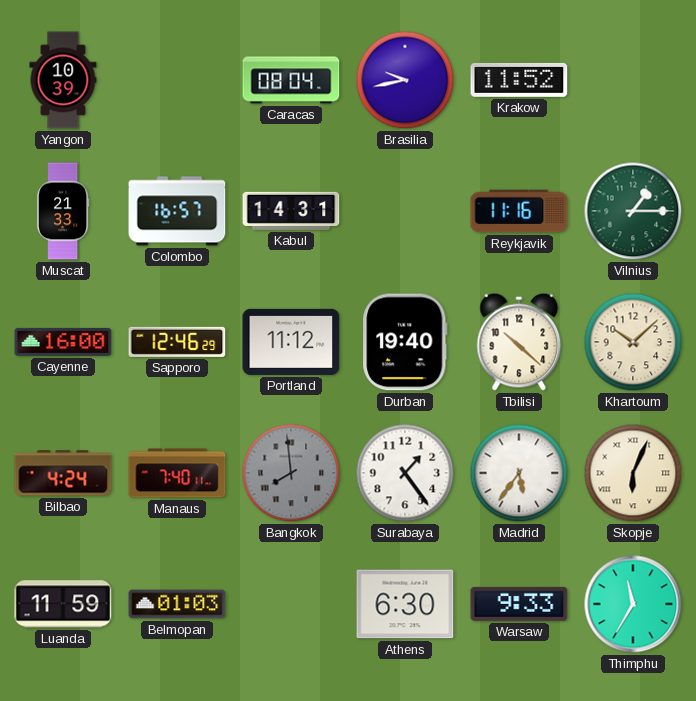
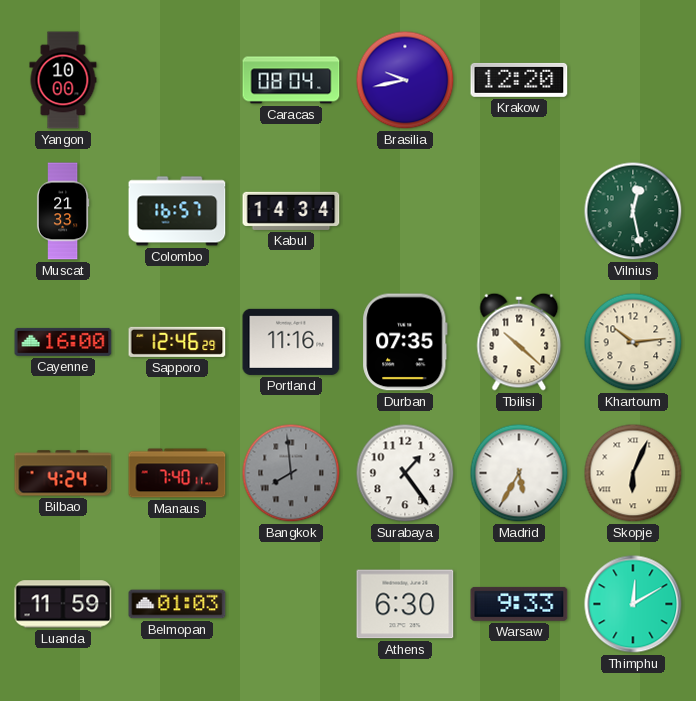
Yangon: 10:39 -> 10:00
Krakow: 11:52 -> 12:20
Kabul: 14:31 -> 14:34
Reykjavik: 11:16 -> none
Vilnius: 1:15 -> 12:28
Portland: 11:12 -> 11:16
Durban: 19:40 -> 07:35
Khartoum: 10:08 -> 10:14
Madrid: 5:36 -> 5:35
Thimphu: 11:35 -> 12:10
